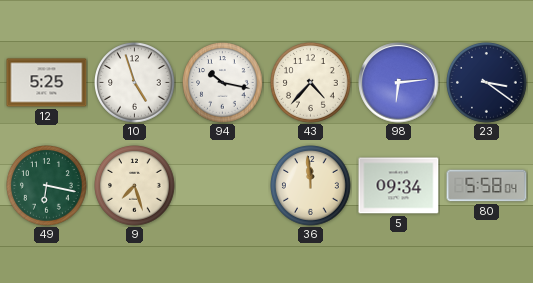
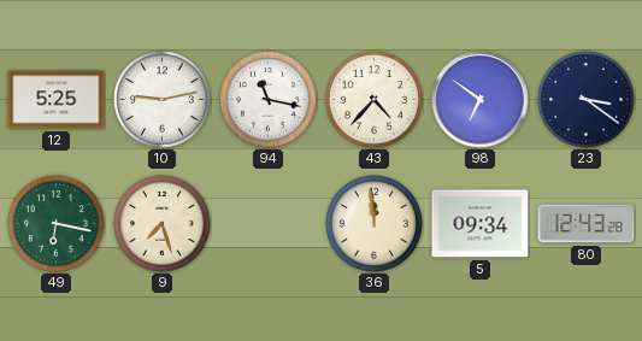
10: 4:57 -> 9:13
94: 10:17 -> 11:17
98: 6:14 -> 6:51
80: 5:58 -> 12:43
